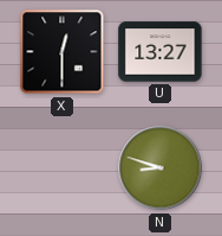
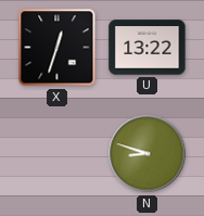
X: 12:30 -> 12:33
U: 13:27 -> 13:22
